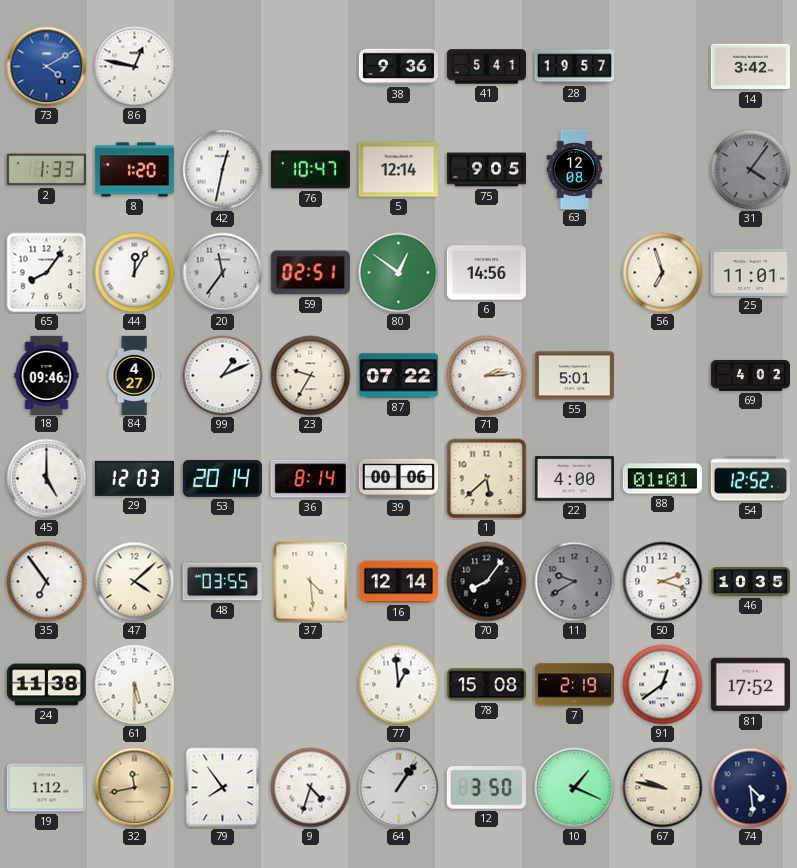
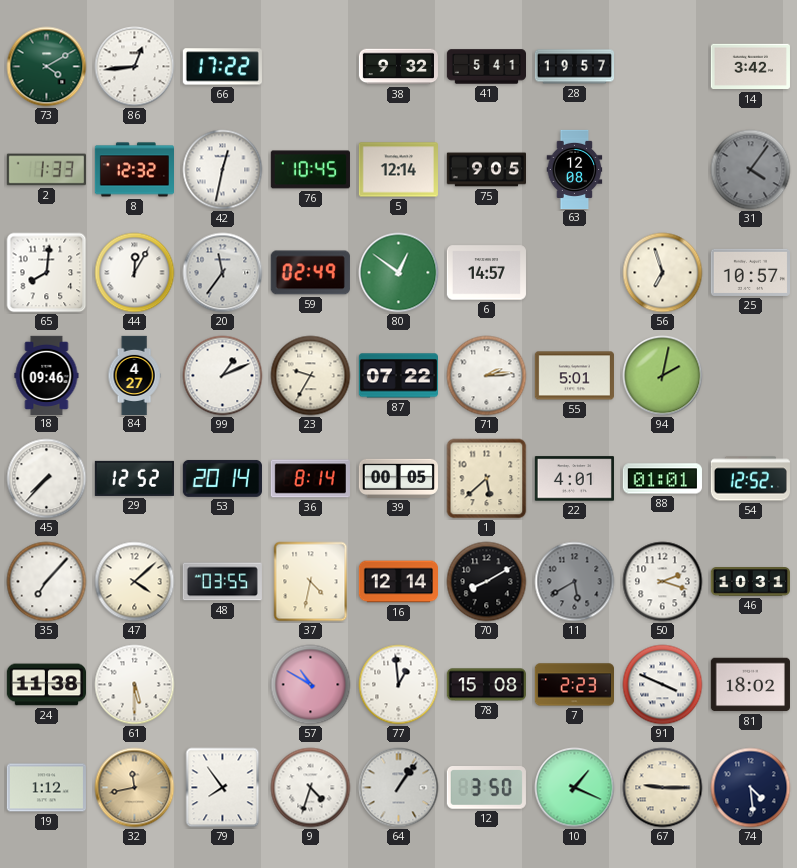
73 dial: blue -> green
86: 12:47 -> 12:44
66: none -> 17:22
38: 9:36 -> 9:32
8: 1:20 -> 12:32
76: 10:47 -> 10:45
65: 8:06 -> 8:01
59: 02:51 -> 02:49
6: 14:56 -> 14:57
25: 11:01 -> 10:57
94: none -> 2:02
69: 4:02 -> none
45: 5:00 -> 7:37
29: 12:03 -> 12:52
39: 00:06 -> 00:05
22: 4:00 -> 4:01
35: 6:54 -> 7:07
37: 4:29 -> 4:32
70: 8:06 -> 8:10
11: 9:40 -> 5:40
46: 10:35 -> 10:31
57: none -> 10:50
7: 2:19 -> 2:23
91: 12:39 -> 3:49
81: 17:52 -> 18:02
67: 9:47 -> 9:15
